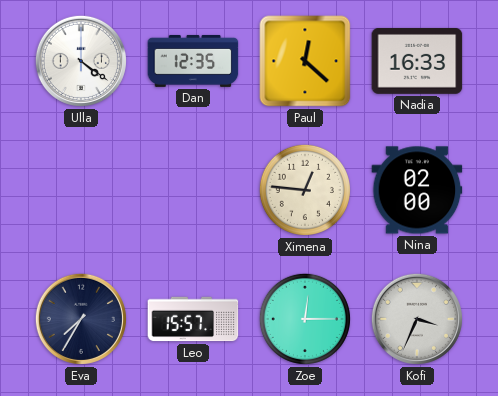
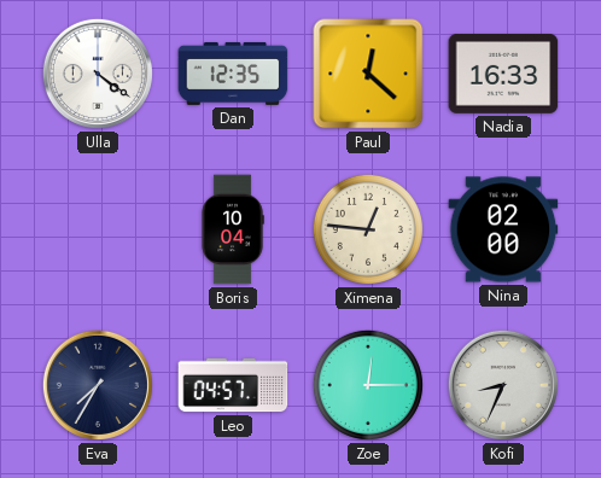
Boris: none -> 10:04
Leo: 15:57 -> 04:57
Kofi: 3:34 -> 8:34
